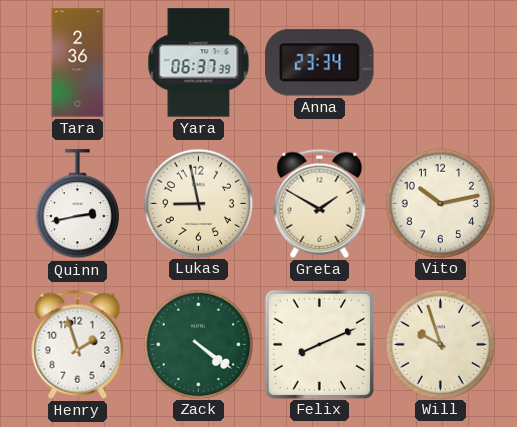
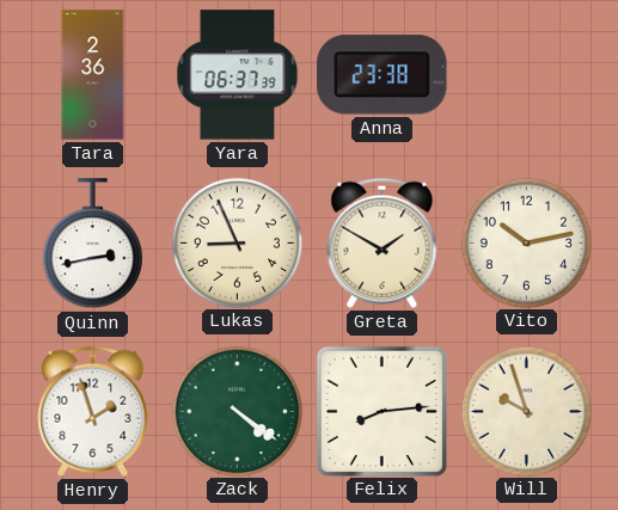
Anna: 23:34 -> 23:38
Lukas: 8:58 -> 8:56
Felix: 8:11 -> 8:14
